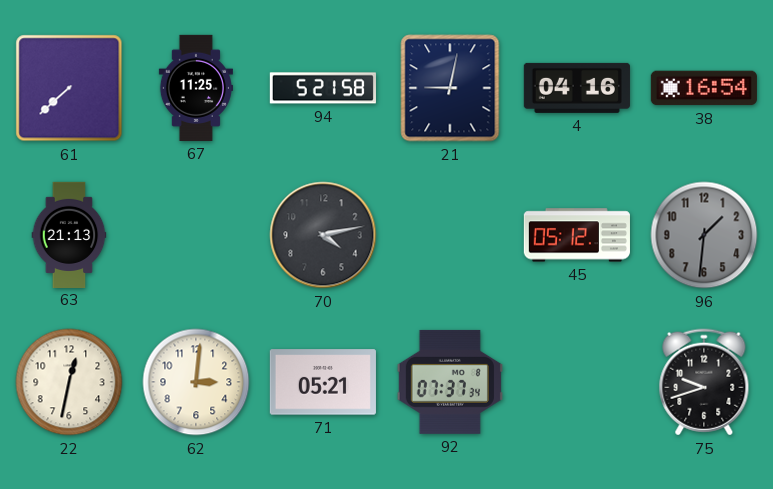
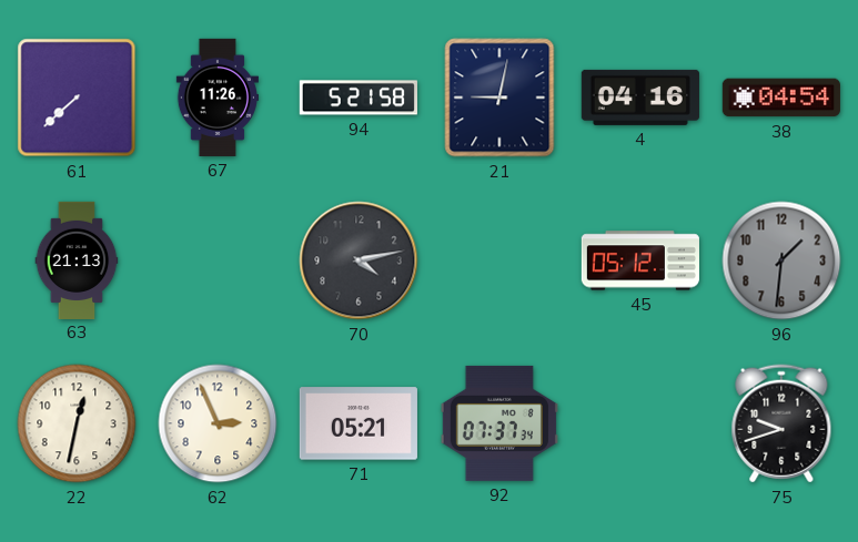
67: 11:25 -> 11:26
38: 16:54 -> 04:54
62: 3:01 -> 2:56
